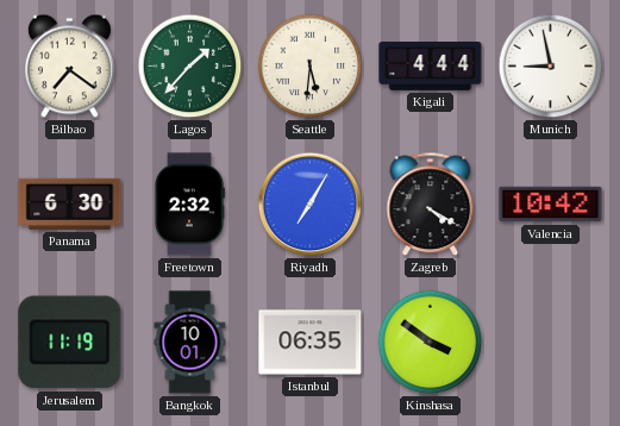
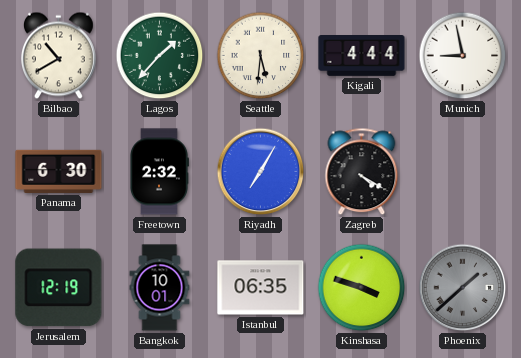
Bilbao: 7:21 -> 10:40
Valencia: 10:42 -> none
Jerusalem: 11:19 -> 12:19
Kinshasa: 3:51 -> 3:48
Phoenix: none -> 1:38
